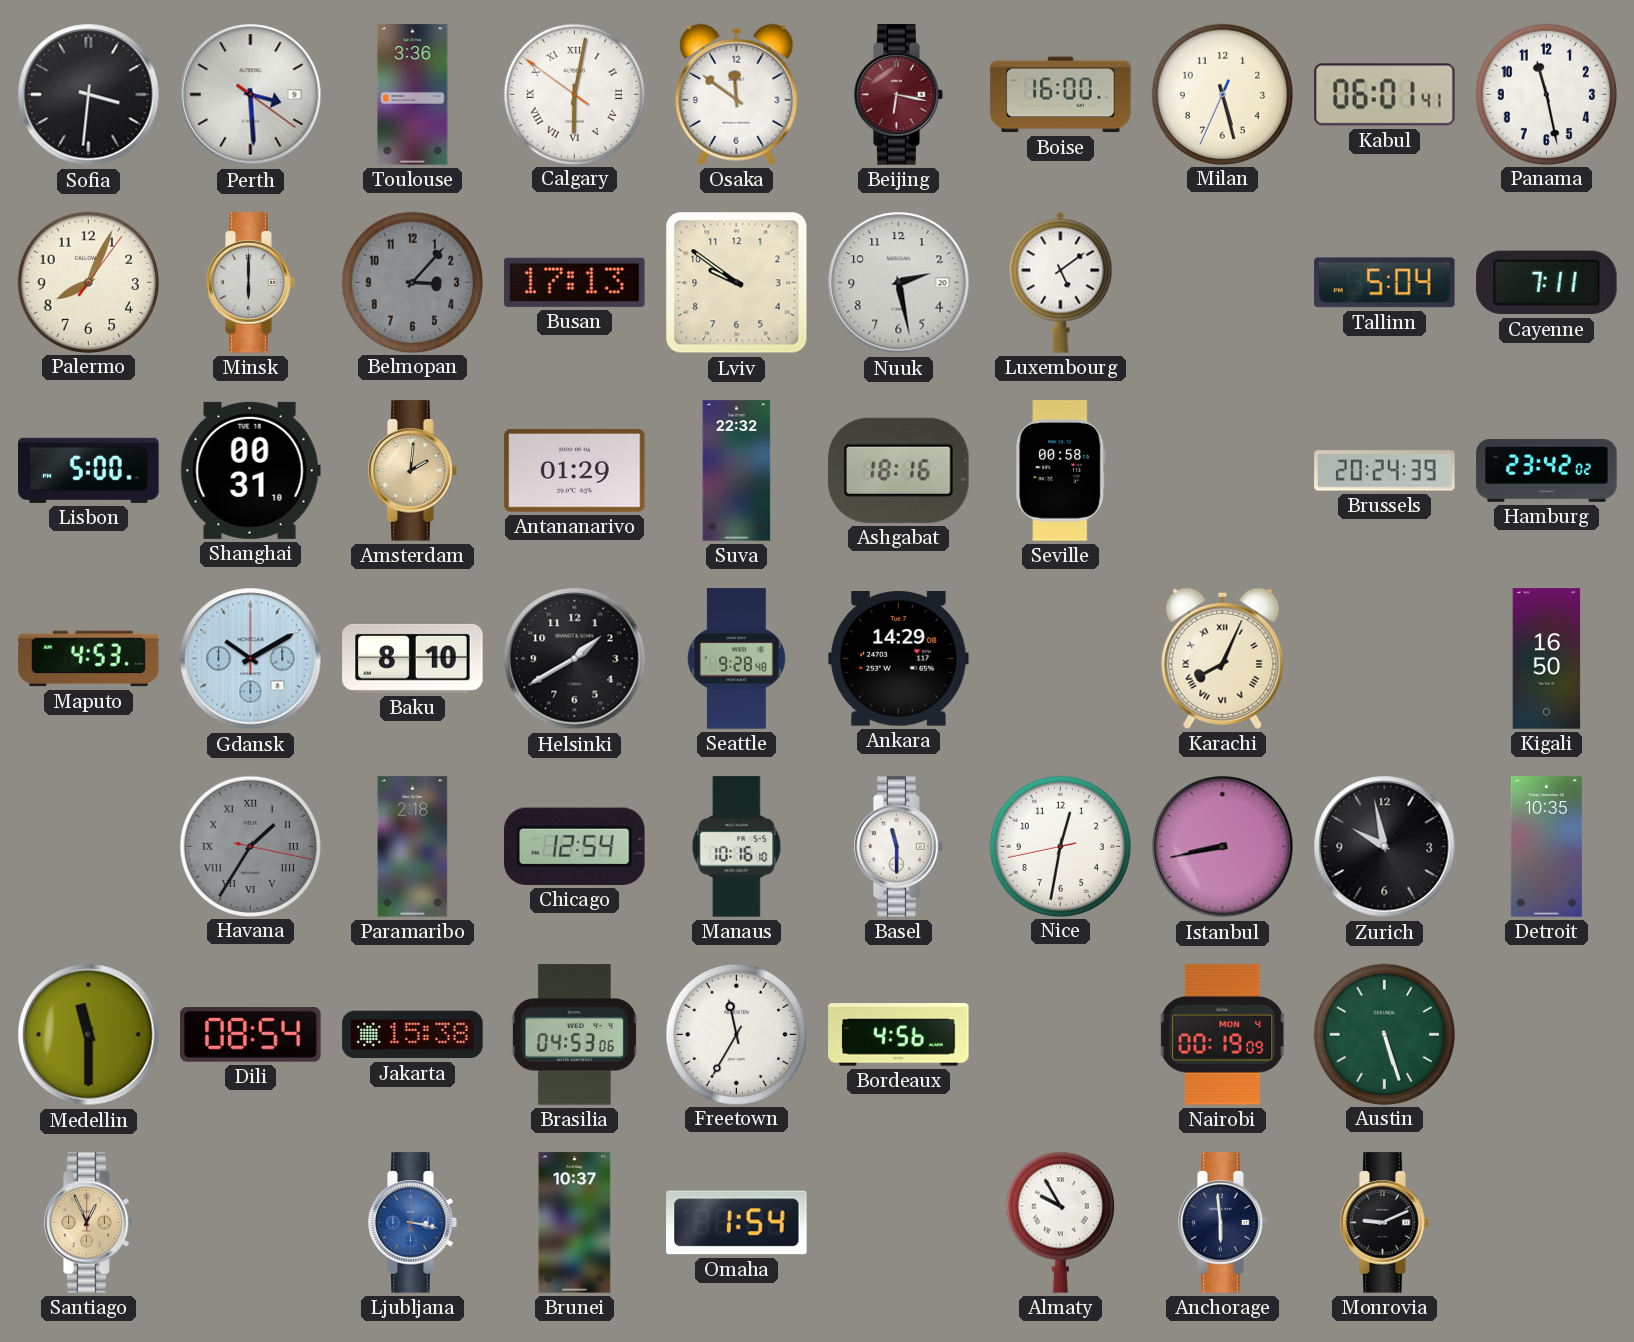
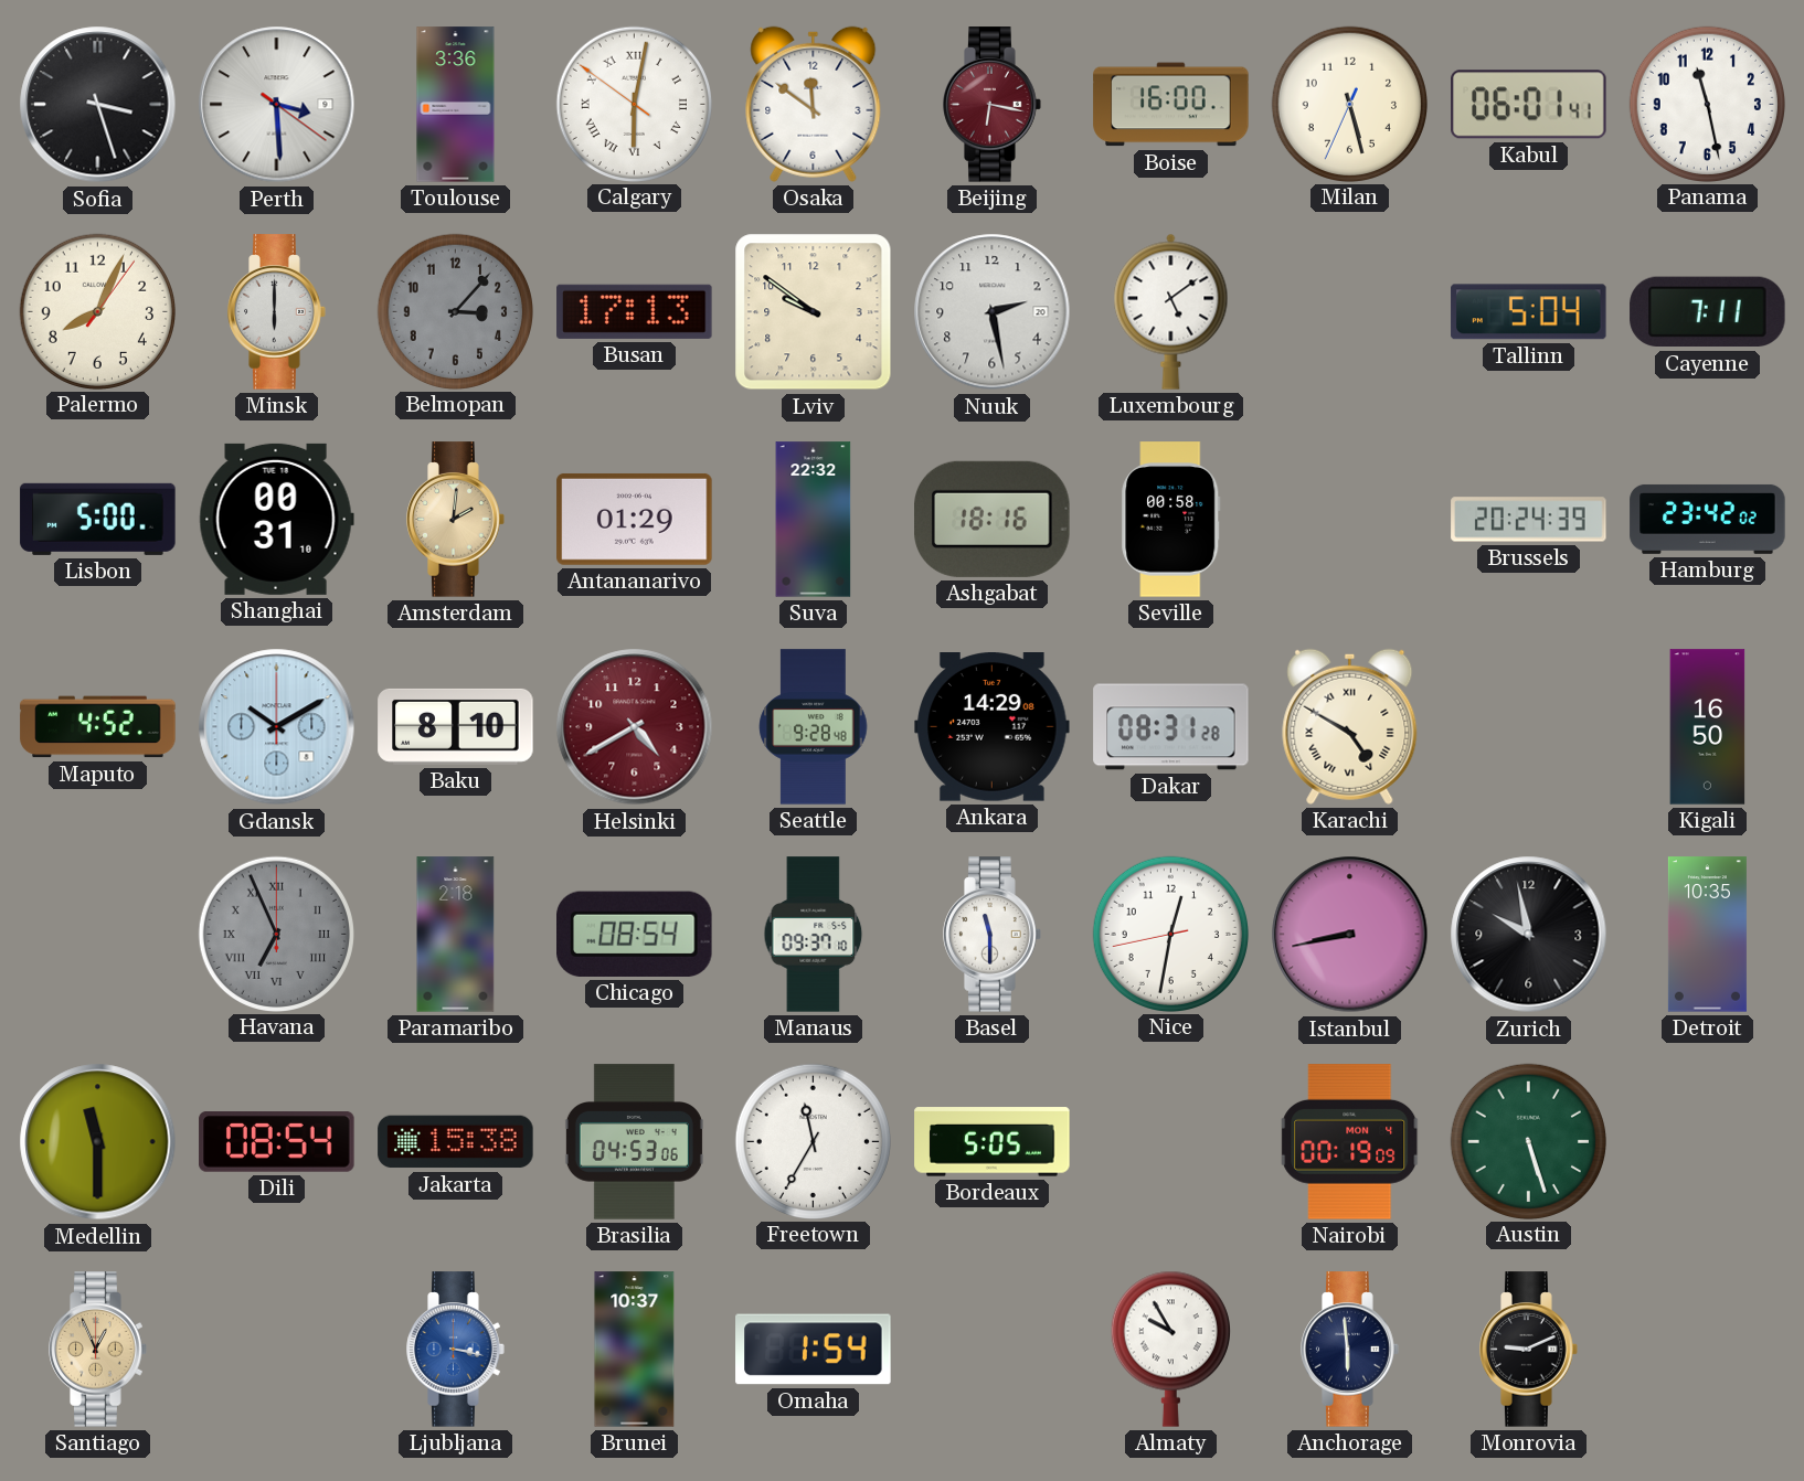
Sofia: 3:31 -> 3:27
Maputo: 4:53 -> 4:52
Helsinki: 1:40 -> 4:40
Helsinki dial: black -> burgundy
Dakar: none -> 08:31
Karachi: 8:04 -> 4:50
Havana: 1:35 -> 6:56
Chicago: 12:54 -> 08:54
Manaus: 10:16 -> 09:37
Bordeaux: 4:56 -> 5:05
